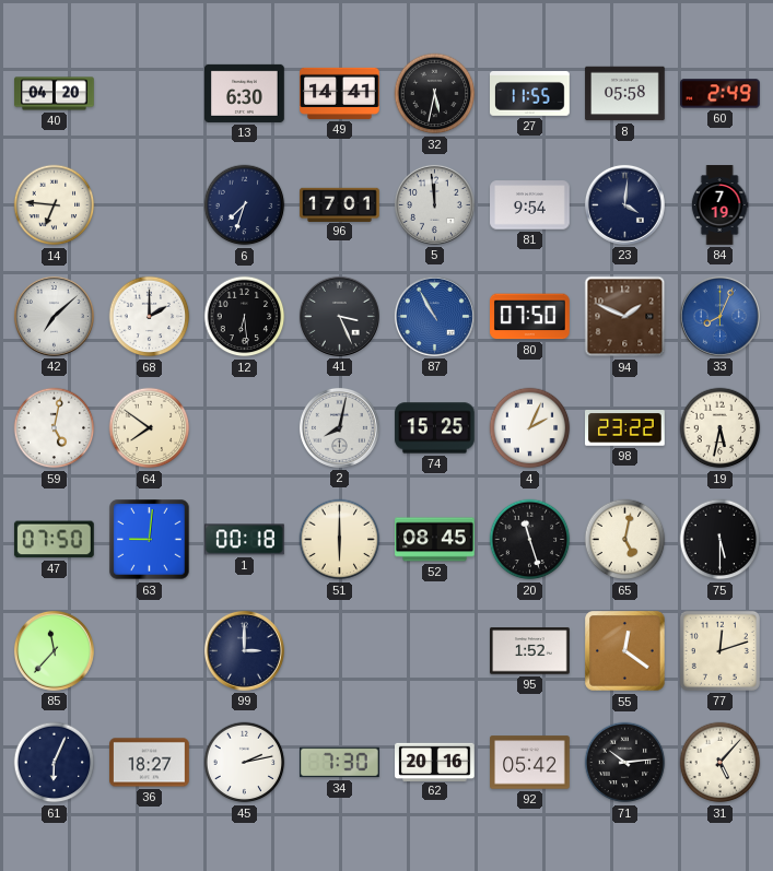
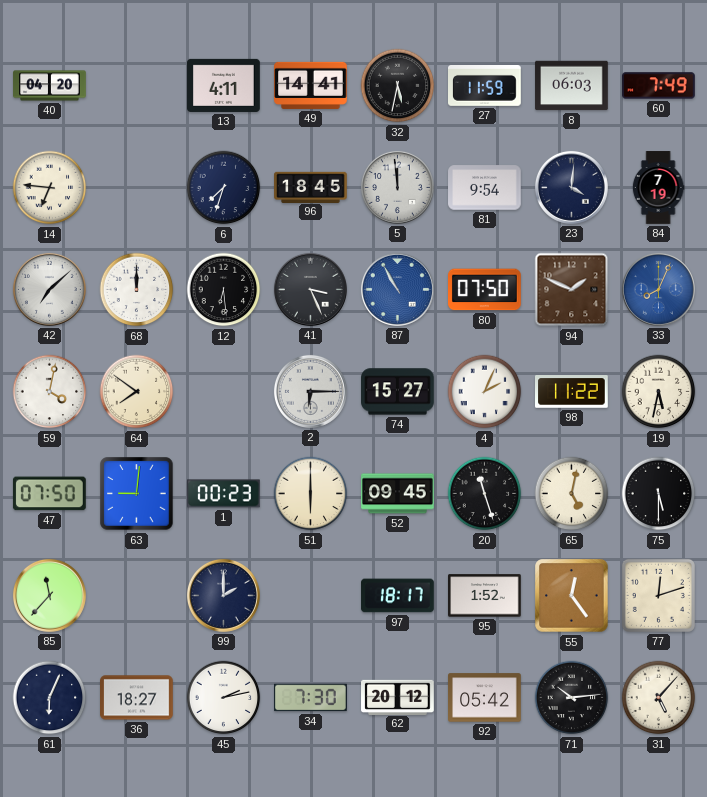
13: 6:30 -> 4:11
27: 11:55 -> 11:59
8: 05:58 -> 06:03
60: 2:49 -> 7:49
96: 17:01 -> 18:45
68: 2:00 -> 12:00
59: 5:02 -> 4:02
2: 8:02 -> 6:15
74: 15:25 -> 15:27
98: 23:22 -> 11:22
1: 00:18 -> 00:23
52: 08:45 -> 09:45
99: 3:00 -> 2:00
97: none -> 18:17
55: 12:21 -> 12:24
62: 20:16 -> 20:12
